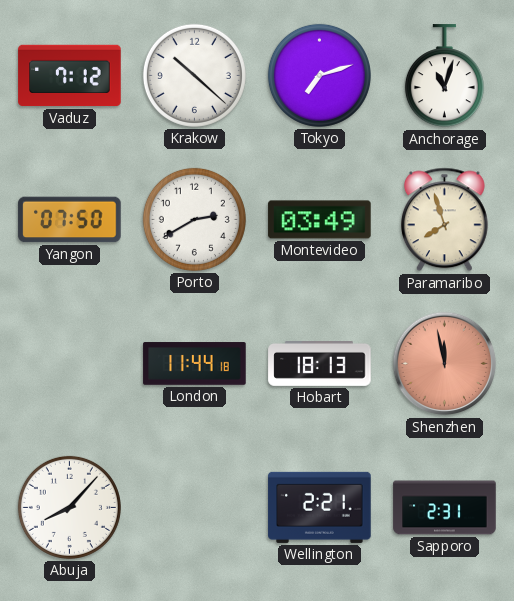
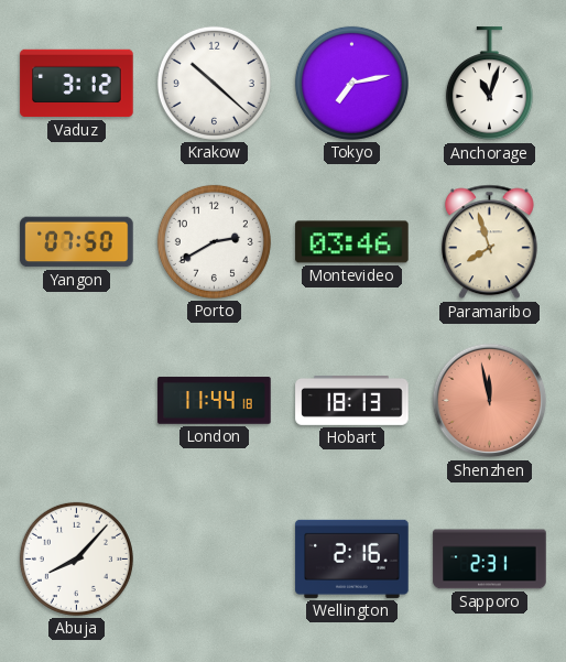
Vaduz: 7:12 -> 3:12
Tokyo: 7:12 -> 7:13
Montevideo: 03:49 -> 03:46
Wellington: 2:21 -> 2:16
